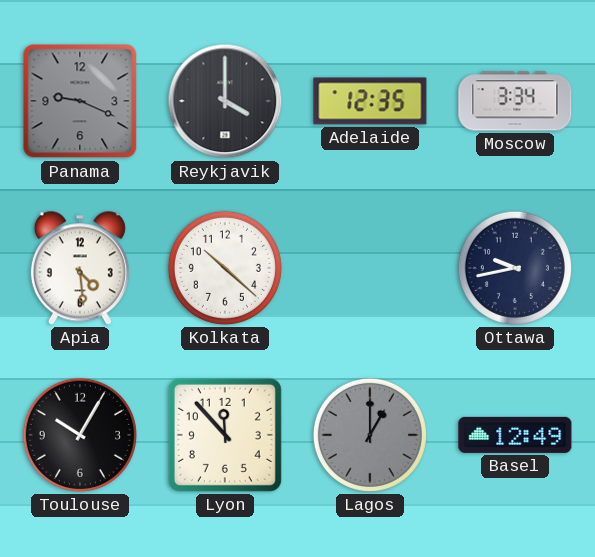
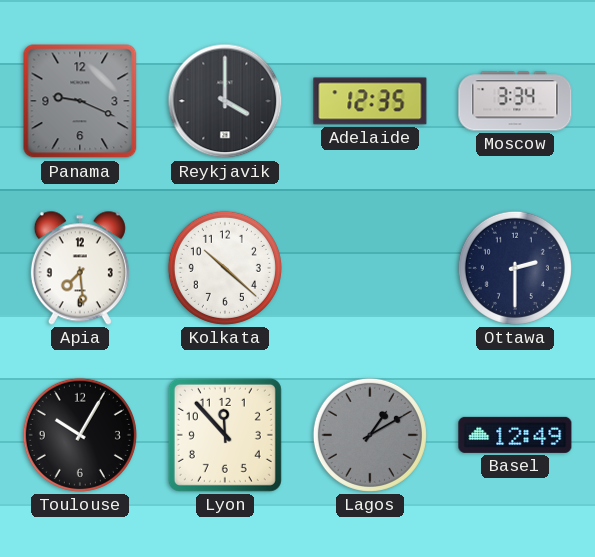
Apia: 4:29 -> 7:29
Ottawa: 9:43 -> 2:30
Lagos: 1:00 -> 1:10
